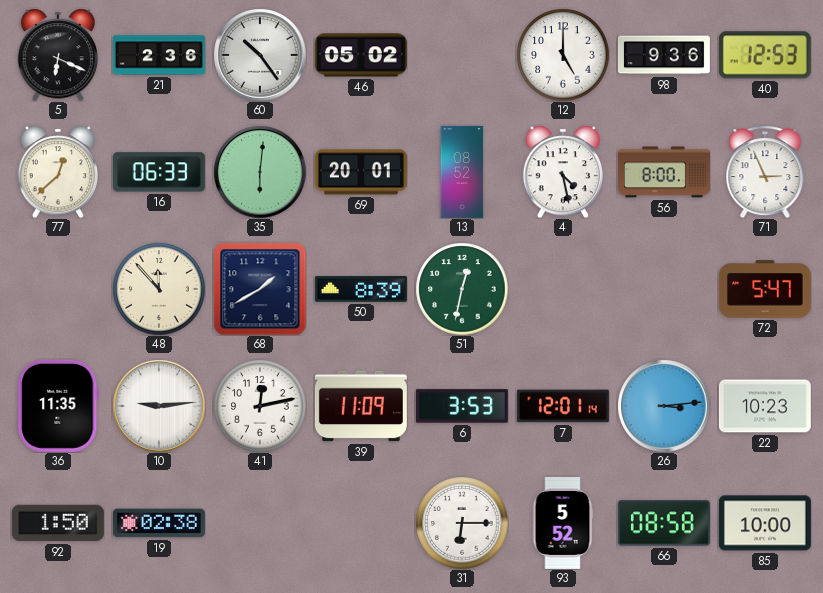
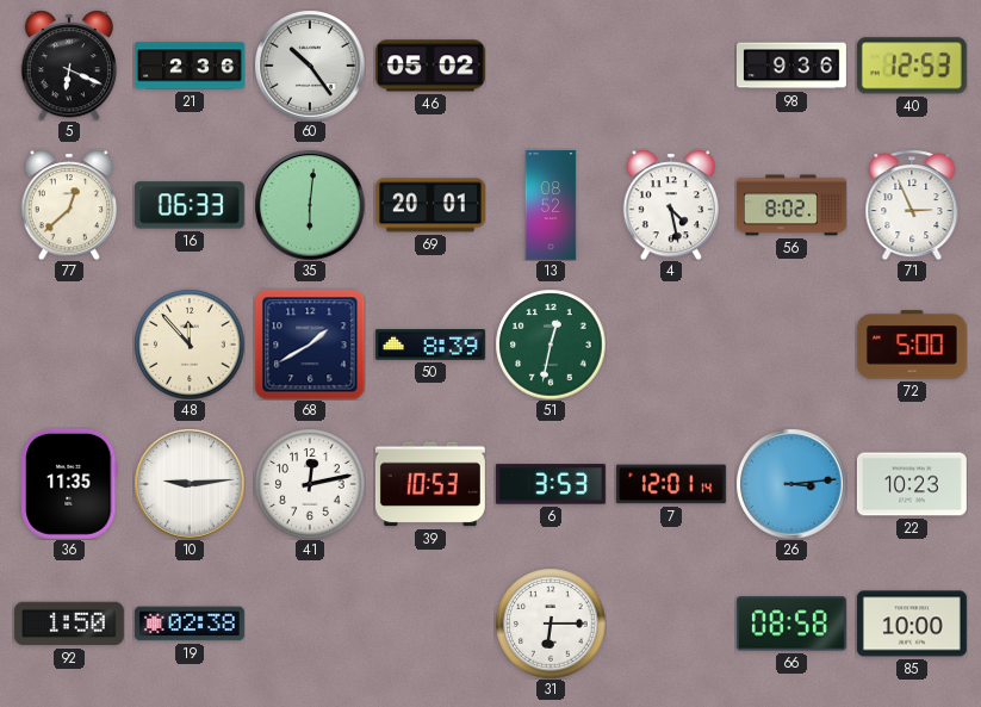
12: 5:00 -> none
56: 8:00 -> 8:02
72: 5:47 -> 5:00
39: 11:09 -> 10:53
93: 5:52 -> none
